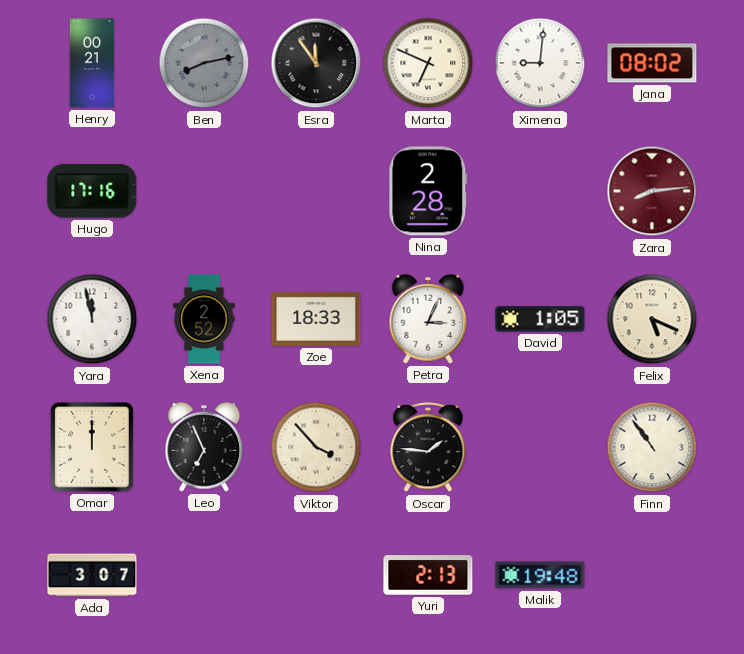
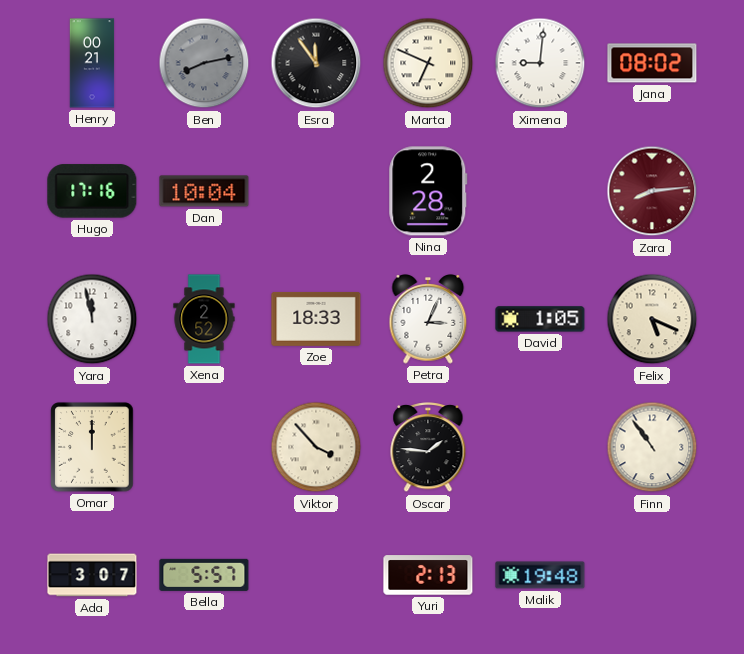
Dan: none -> 10:04
Leo: 6:56 -> none
Bella: none -> 5:57
